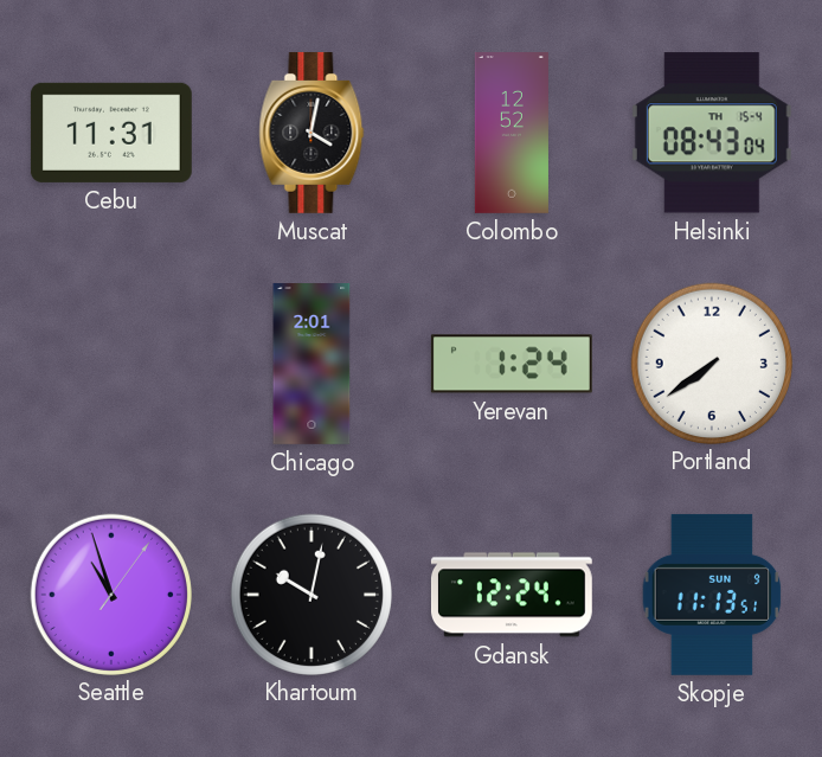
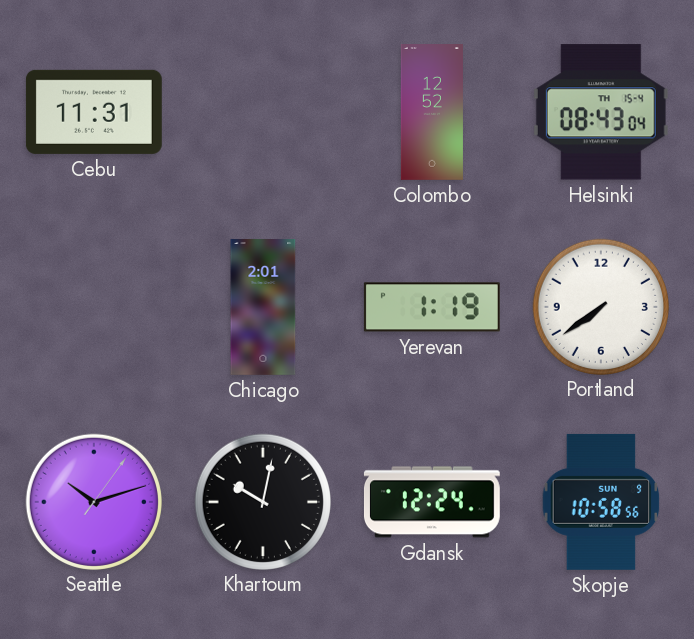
Muscat: 4:02 -> none
Yerevan: 1:24 -> 1:19
Seattle: 10:57 -> 10:12
Skopje: 11:13 -> 10:58
